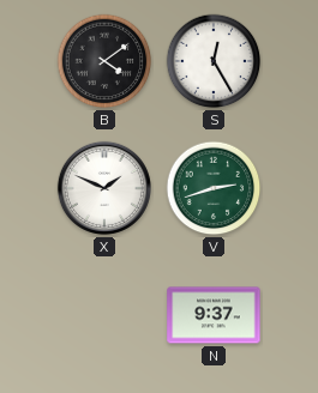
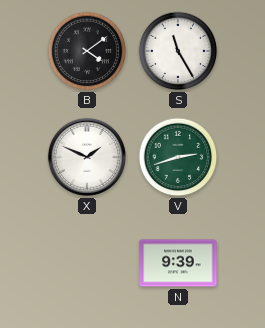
S: 12:25 -> 11:25
N: 9:37 -> 9:39
